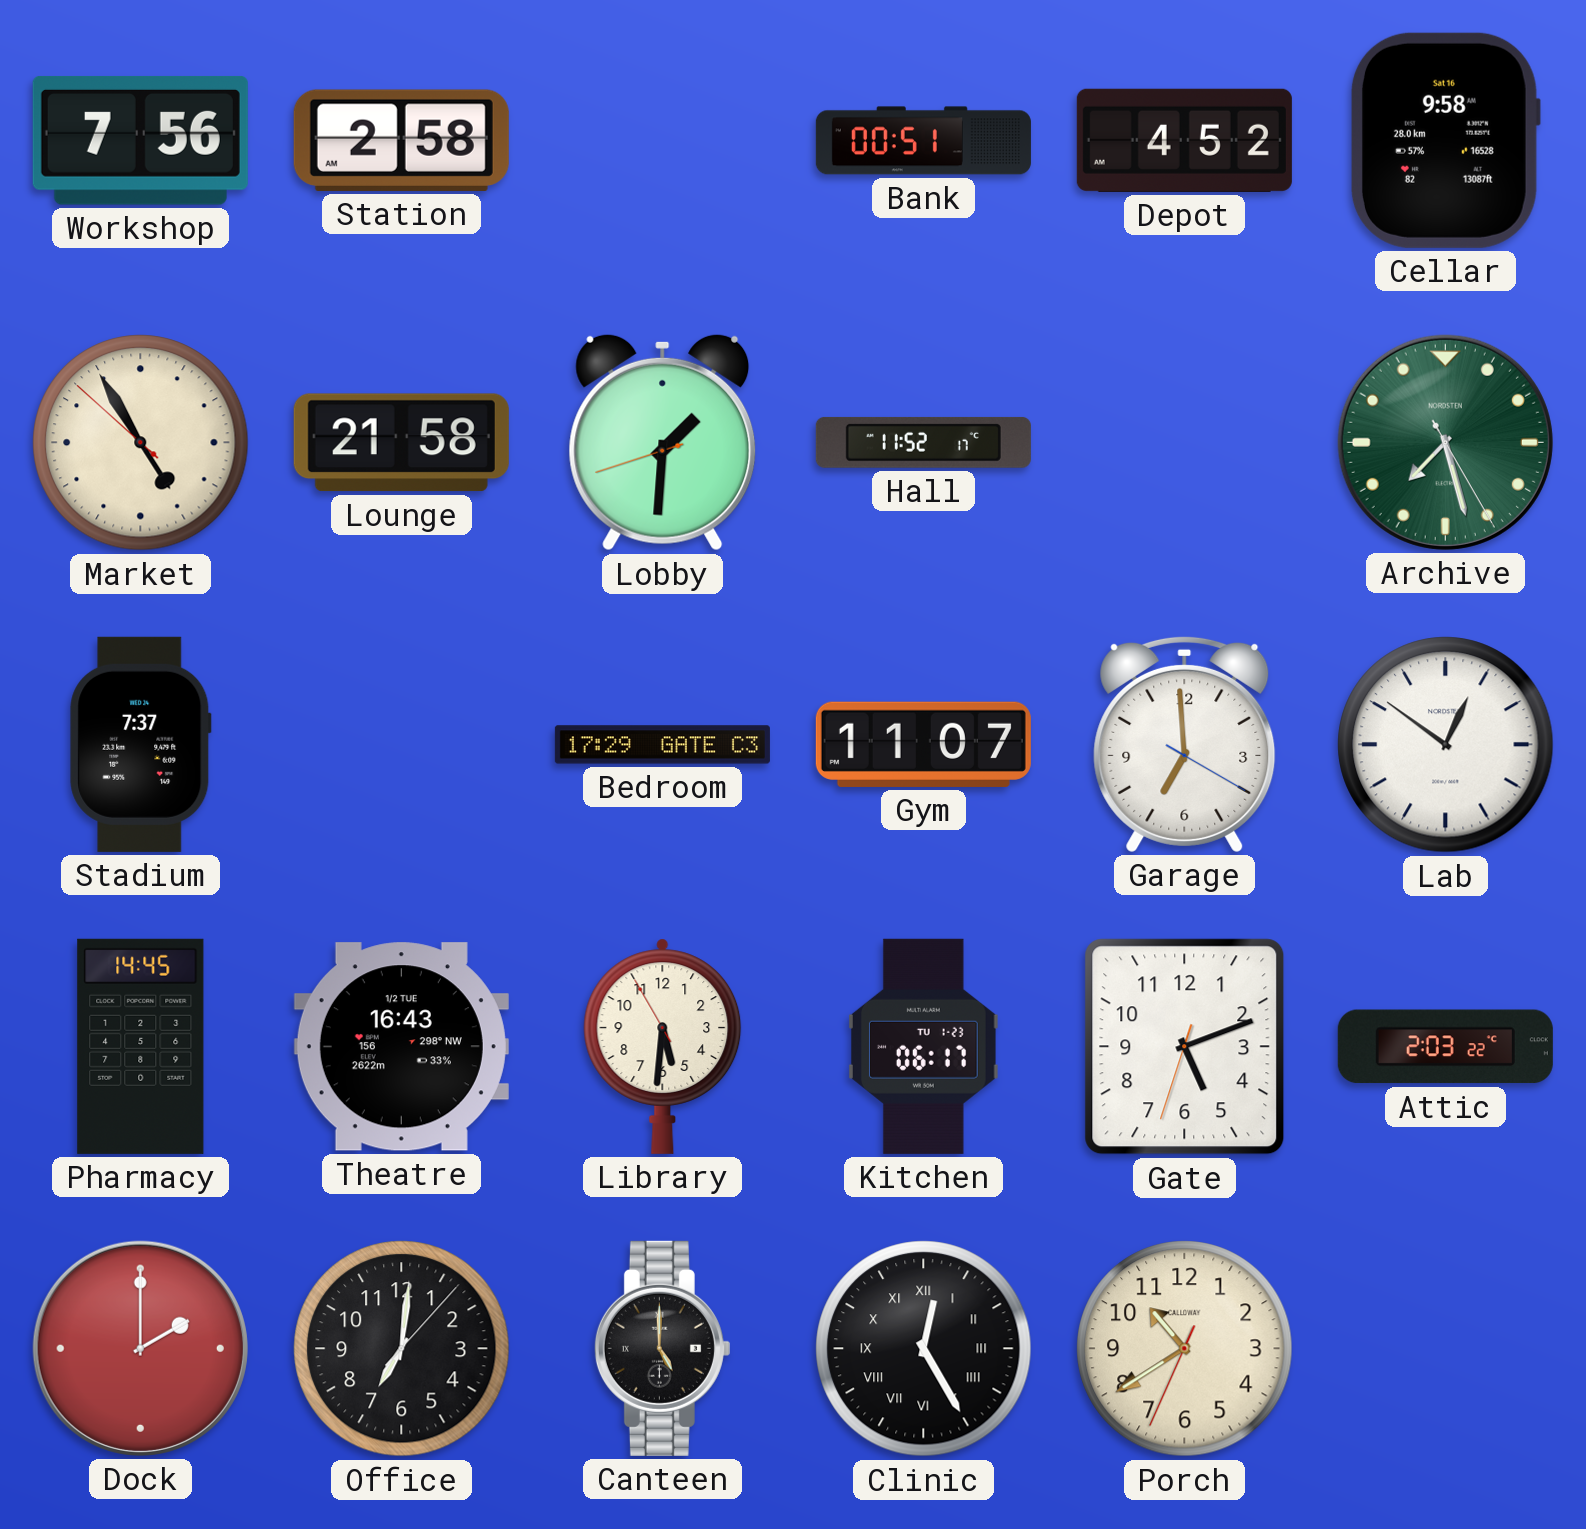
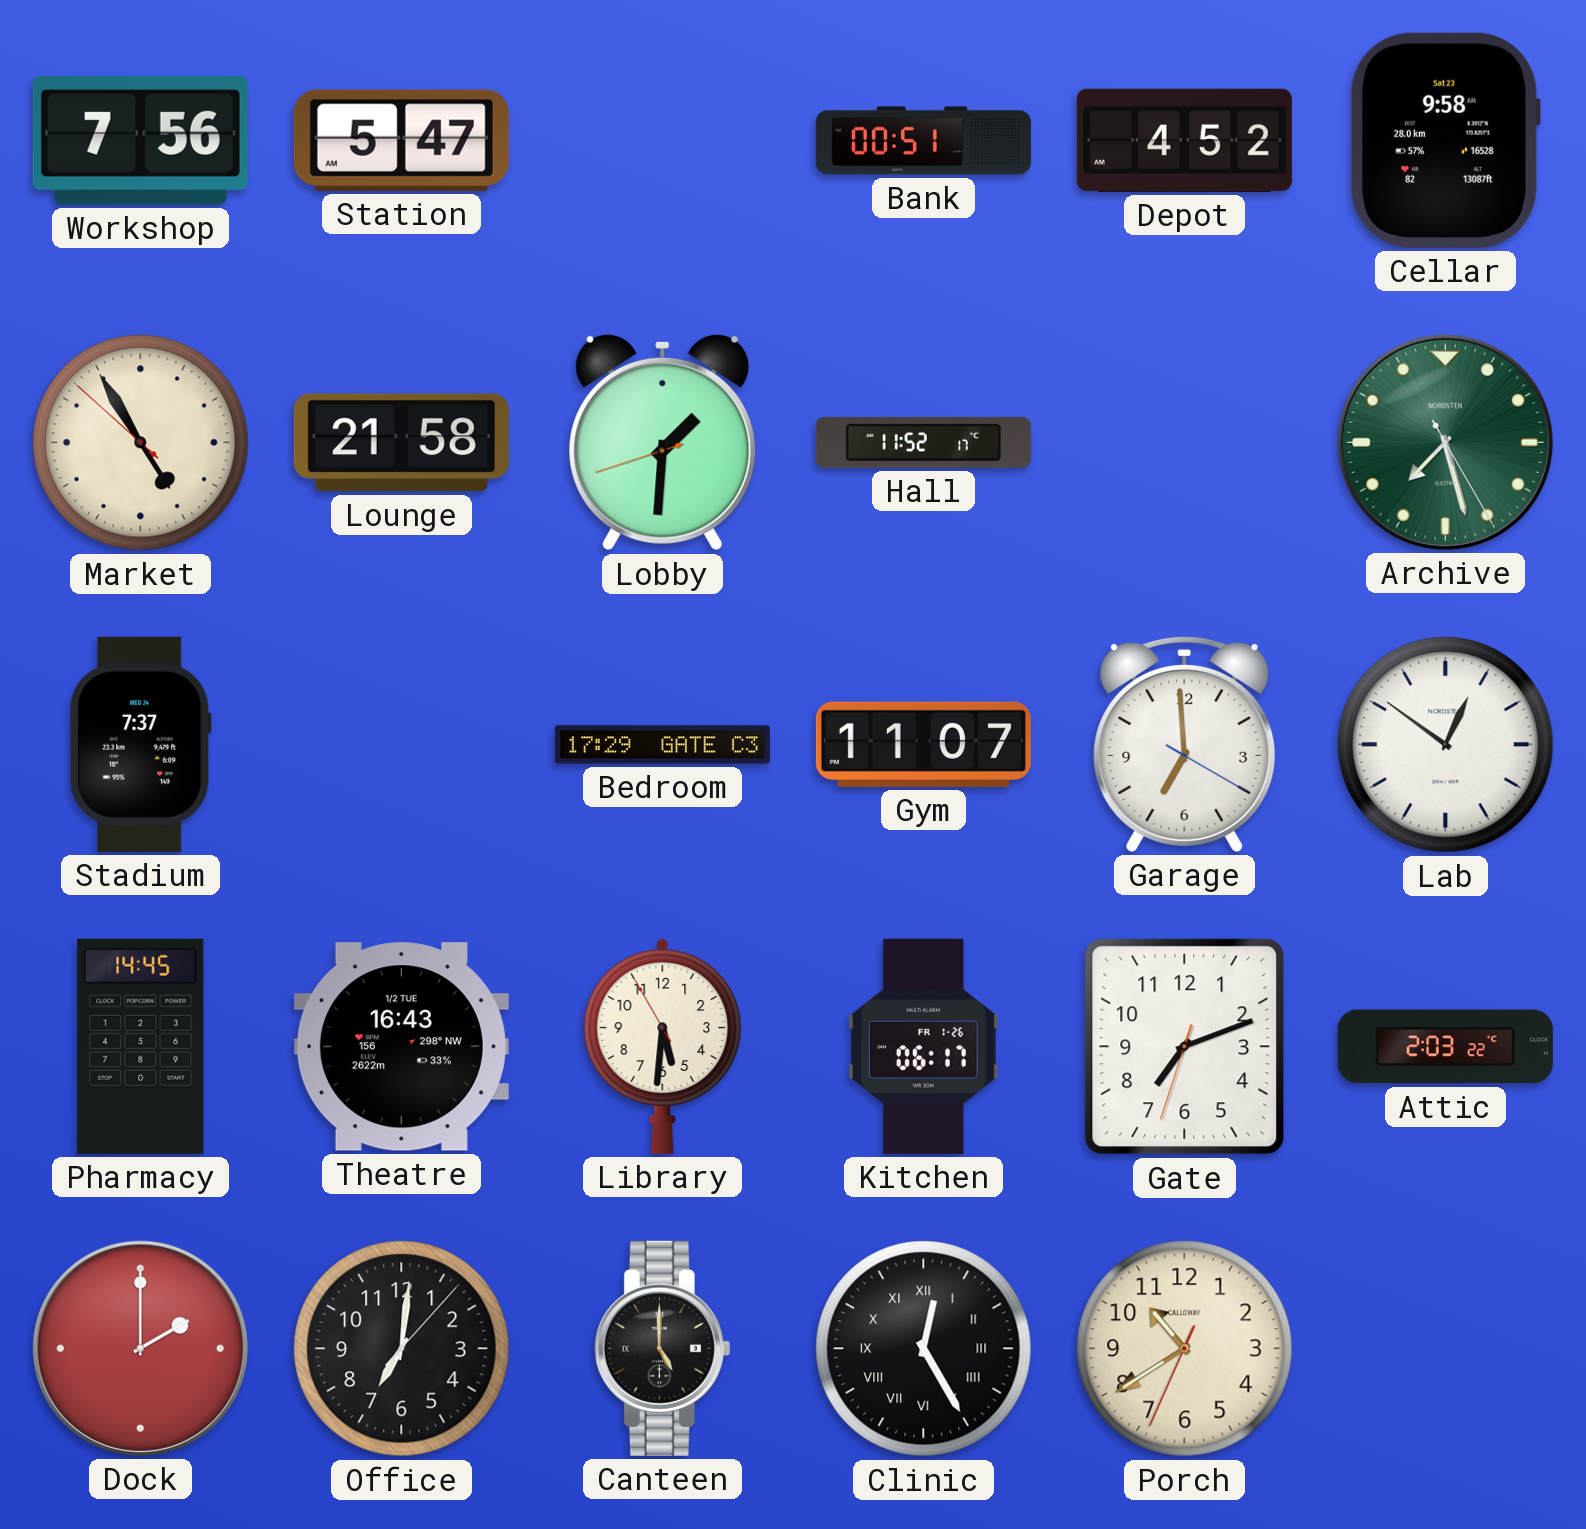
Station: 2:58 -> 5:47
Cellar date: Sat 16 -> Sat 23
Kitchen date: TU 1-23 -> FR 1-26
Gate: 5:11 -> 7:11
